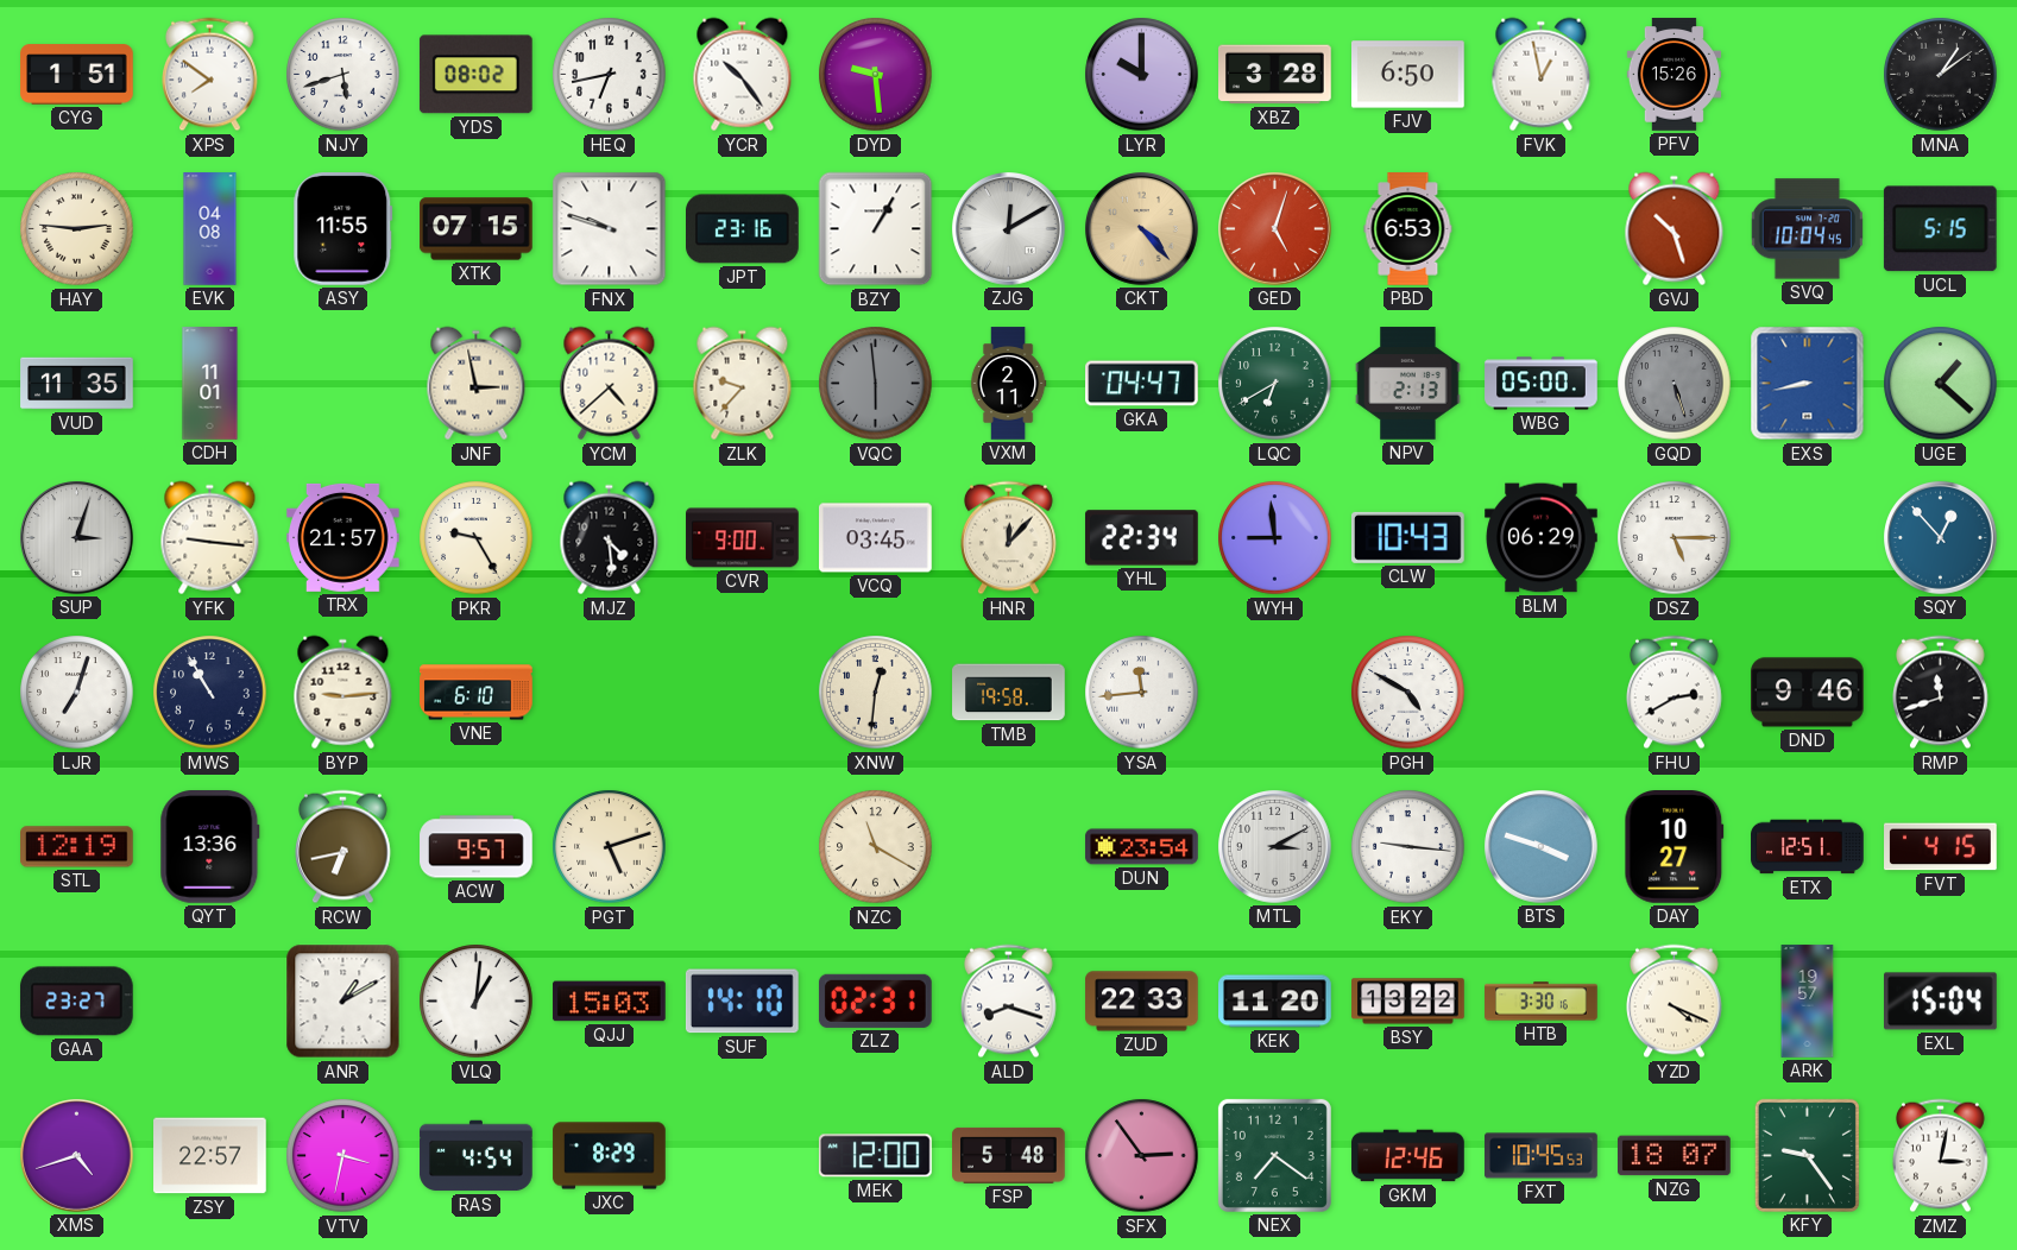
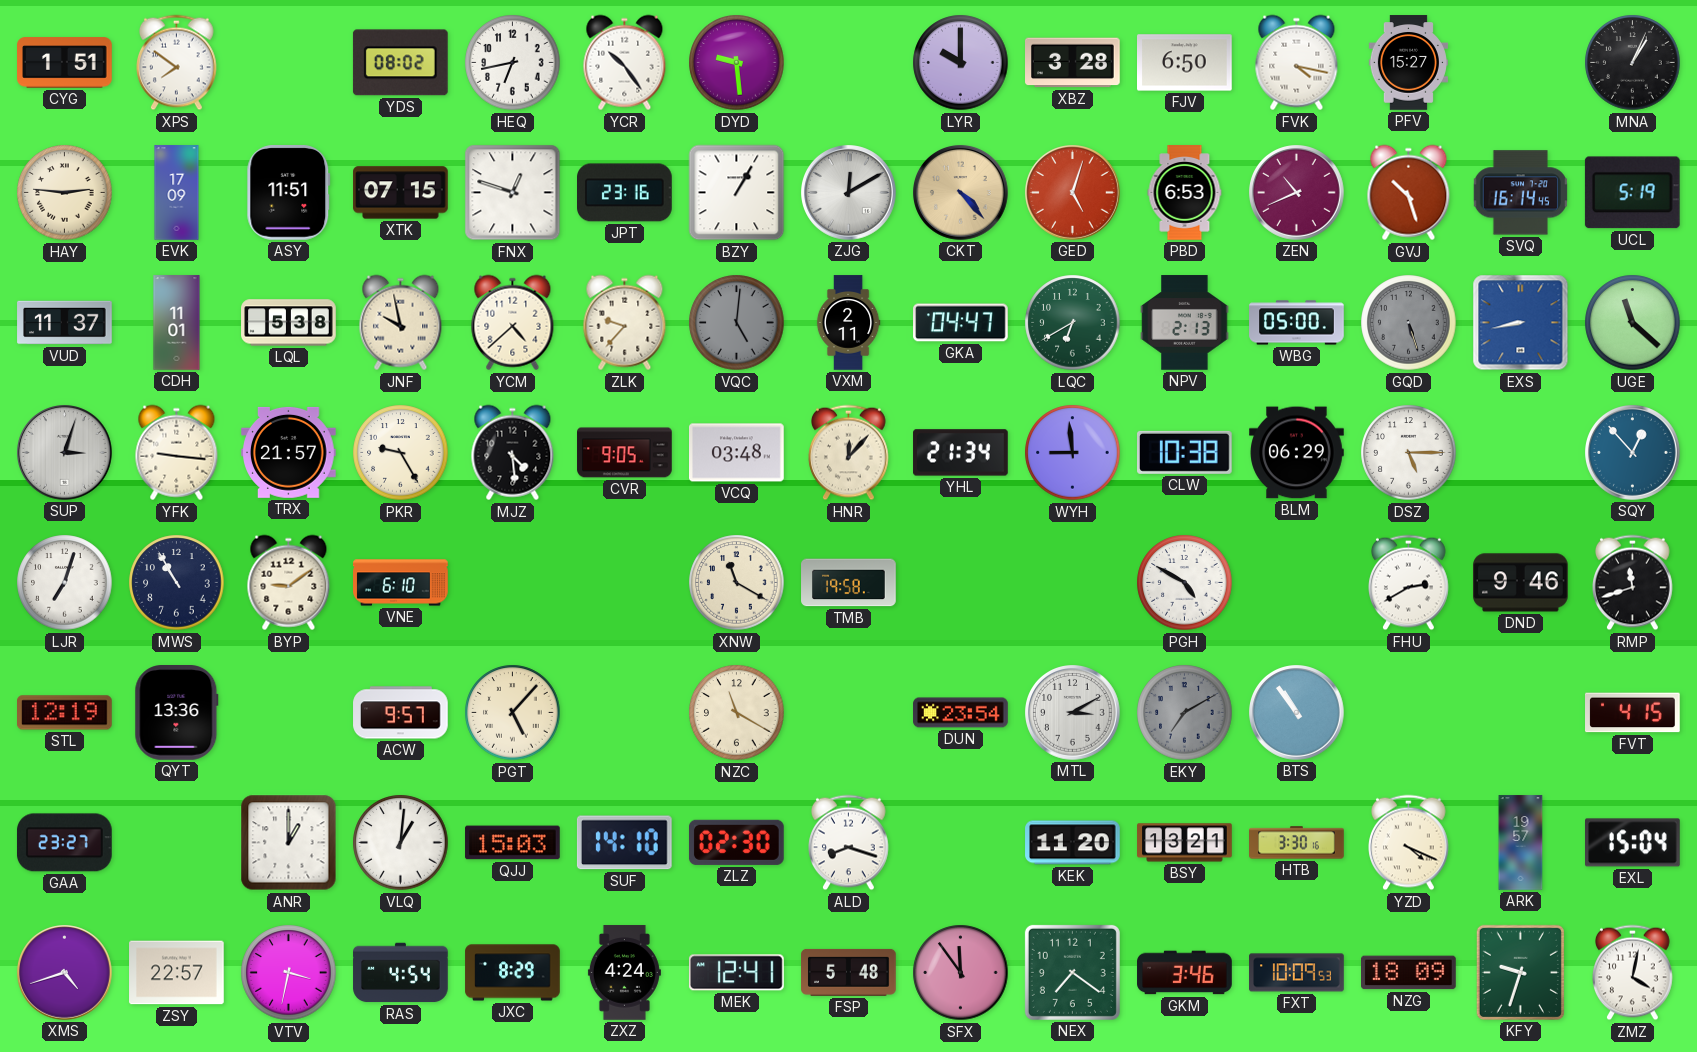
NJY: 5:42 -> none
FVK: 12:58 -> 4:17
PFV: 15:26 -> 15:27
MNA: 1:09 -> 1:04
EVK: 04:08 -> 17:09
ASY: 11:55 -> 11:51
FNX: 9:48 -> 12:48
ZEN: none -> 10:41
SVQ: 10:04 -> 16:14
UCL: 5:15 -> 5:19
VUD: 11:35 -> 11:37
LQL: none -> 5:38
JNF: 2:58 -> 9:58
VQC: 5:59 -> 5:01
UGE: 1:22 -> 11:22
CVR: 9:00 -> 9:05
VCQ: 03:45 -> 03:48
YHL: 22:34 -> 21:34
CLW: 10:43 -> 10:38
BYP: 9:14 -> 9:09
XNW: 12:31 -> 11:20
YSA: 11:44 -> none
RCW: 6:43 -> none
PGT: 5:12 -> 5:07
EKY: 9:16 -> 7:10
EKY dial: white -> grey
BTS: 3:48 -> 10:54
DAY: 10:27 -> none
ETX: 12:51 -> none
ANR: 1:10 -> 1:00
ZLZ: 02:31 -> 02:30
ZUD: 22:33 -> none
BSY: 13:22 -> 13:21
ZXZ: none -> 4:24
MEK: 12:00 -> 12:41
SFX: 2:54 -> 11:54
GKM: 12:46 -> 3:46
FXT: 10:45 -> 10:09
NZG: 18:07 -> 18:09
KFY: 9:24 -> 9:33
ZMZ: 3:02 -> 4:02
